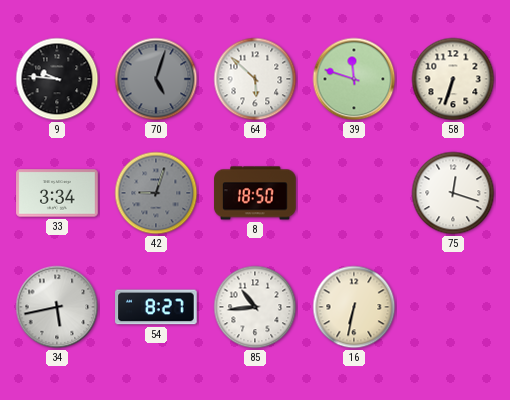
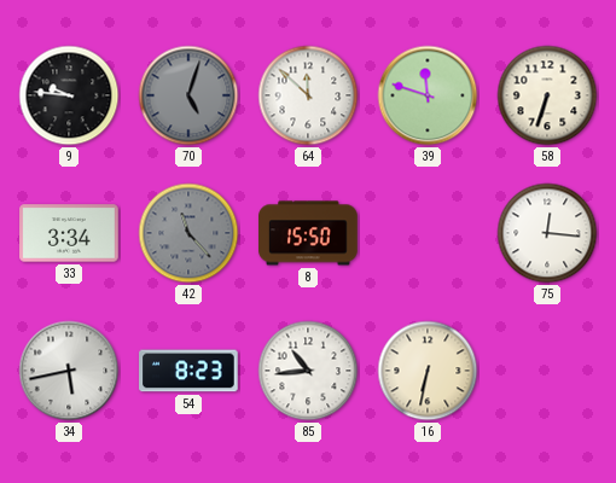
64: 5:52 -> 11:52
42: 9:03 -> 11:23
8: 18:50 -> 15:50
75: 12:18 -> 12:16
54: 8:27 -> 8:23
